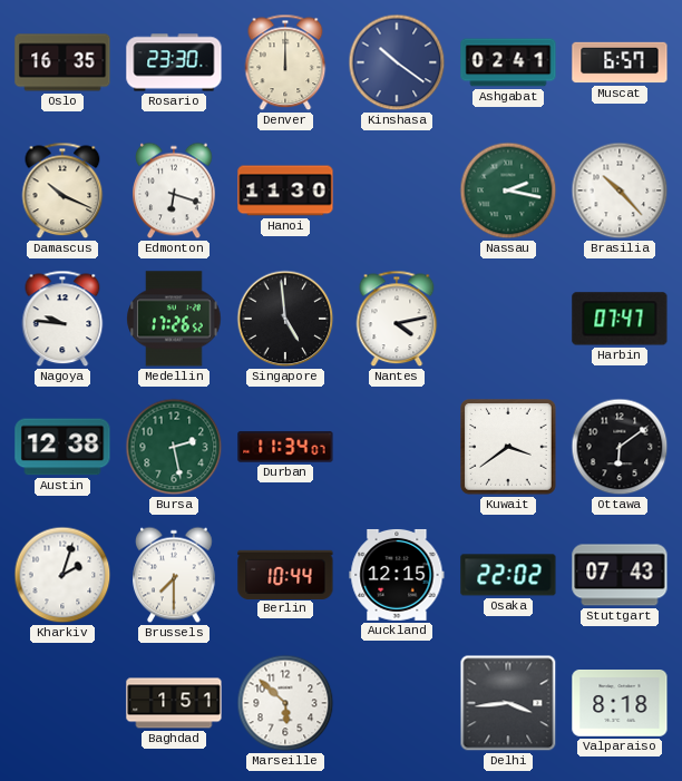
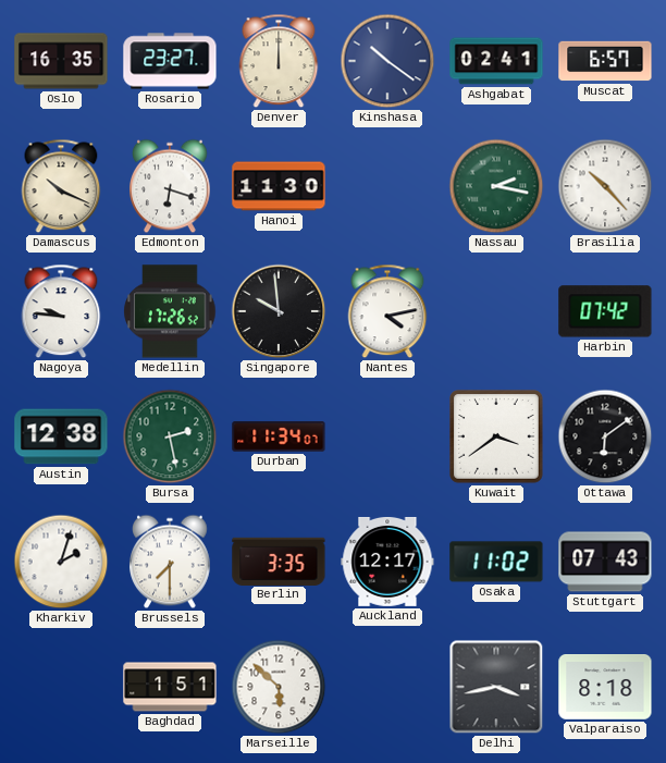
Rosario: 23:30 -> 23:27
Singapore: 4:59 -> 9:59
Harbin: 07:47 -> 07:42
Berlin: 10:44 -> 3:35
Auckland: 12:15 -> 12:17
Osaka: 22:02 -> 11:02
Delhi: 3:44 -> 3:43
